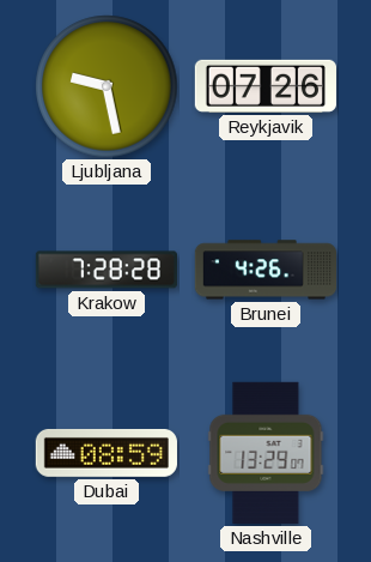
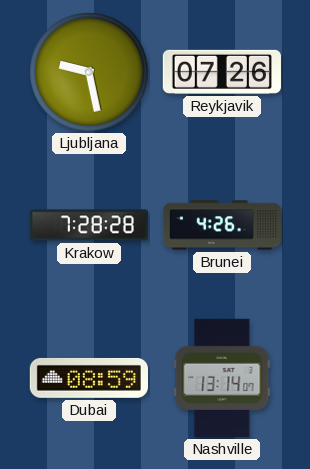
Nashville: 13:29 -> 13:14
